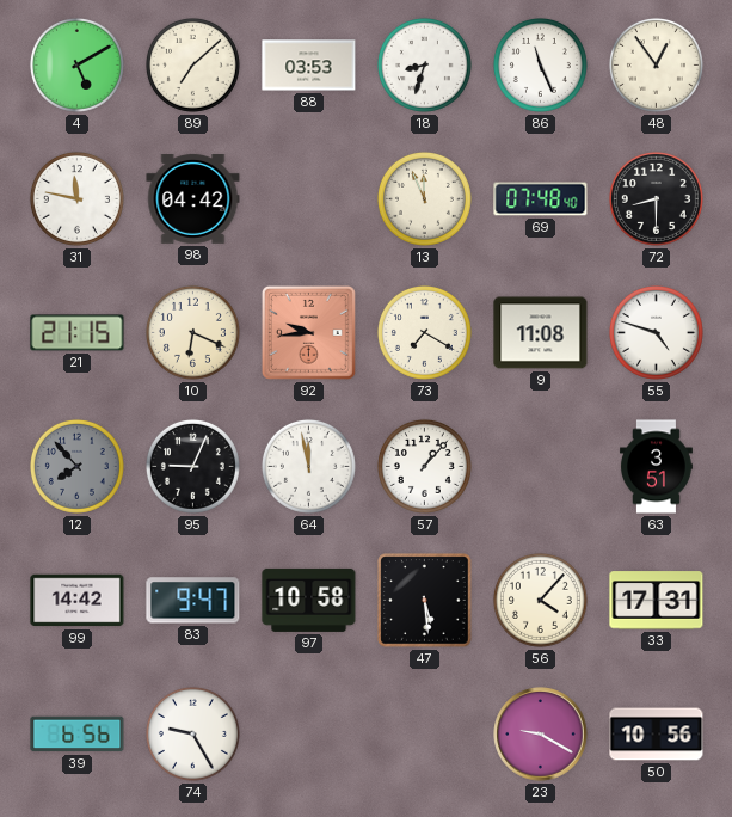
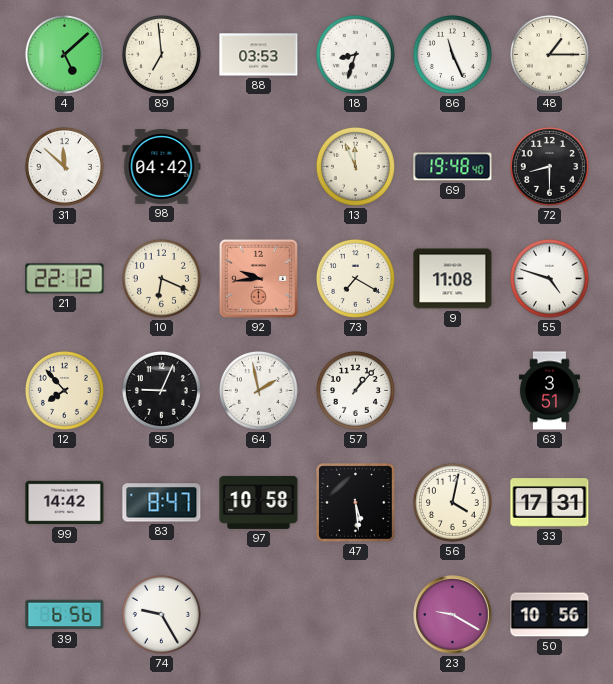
4: 5:10 -> 5:08
89: 7:08 -> 6:59
48: 12:54 -> 1:15
31: 11:47 -> 11:52
69: 07:48 -> 19:48
21: 21:15 -> 22:12
12 dial: grey -> cream
64: 11:58 -> 1:58
83: 9:47 -> 8:47
56: 4:07 -> 4:02
